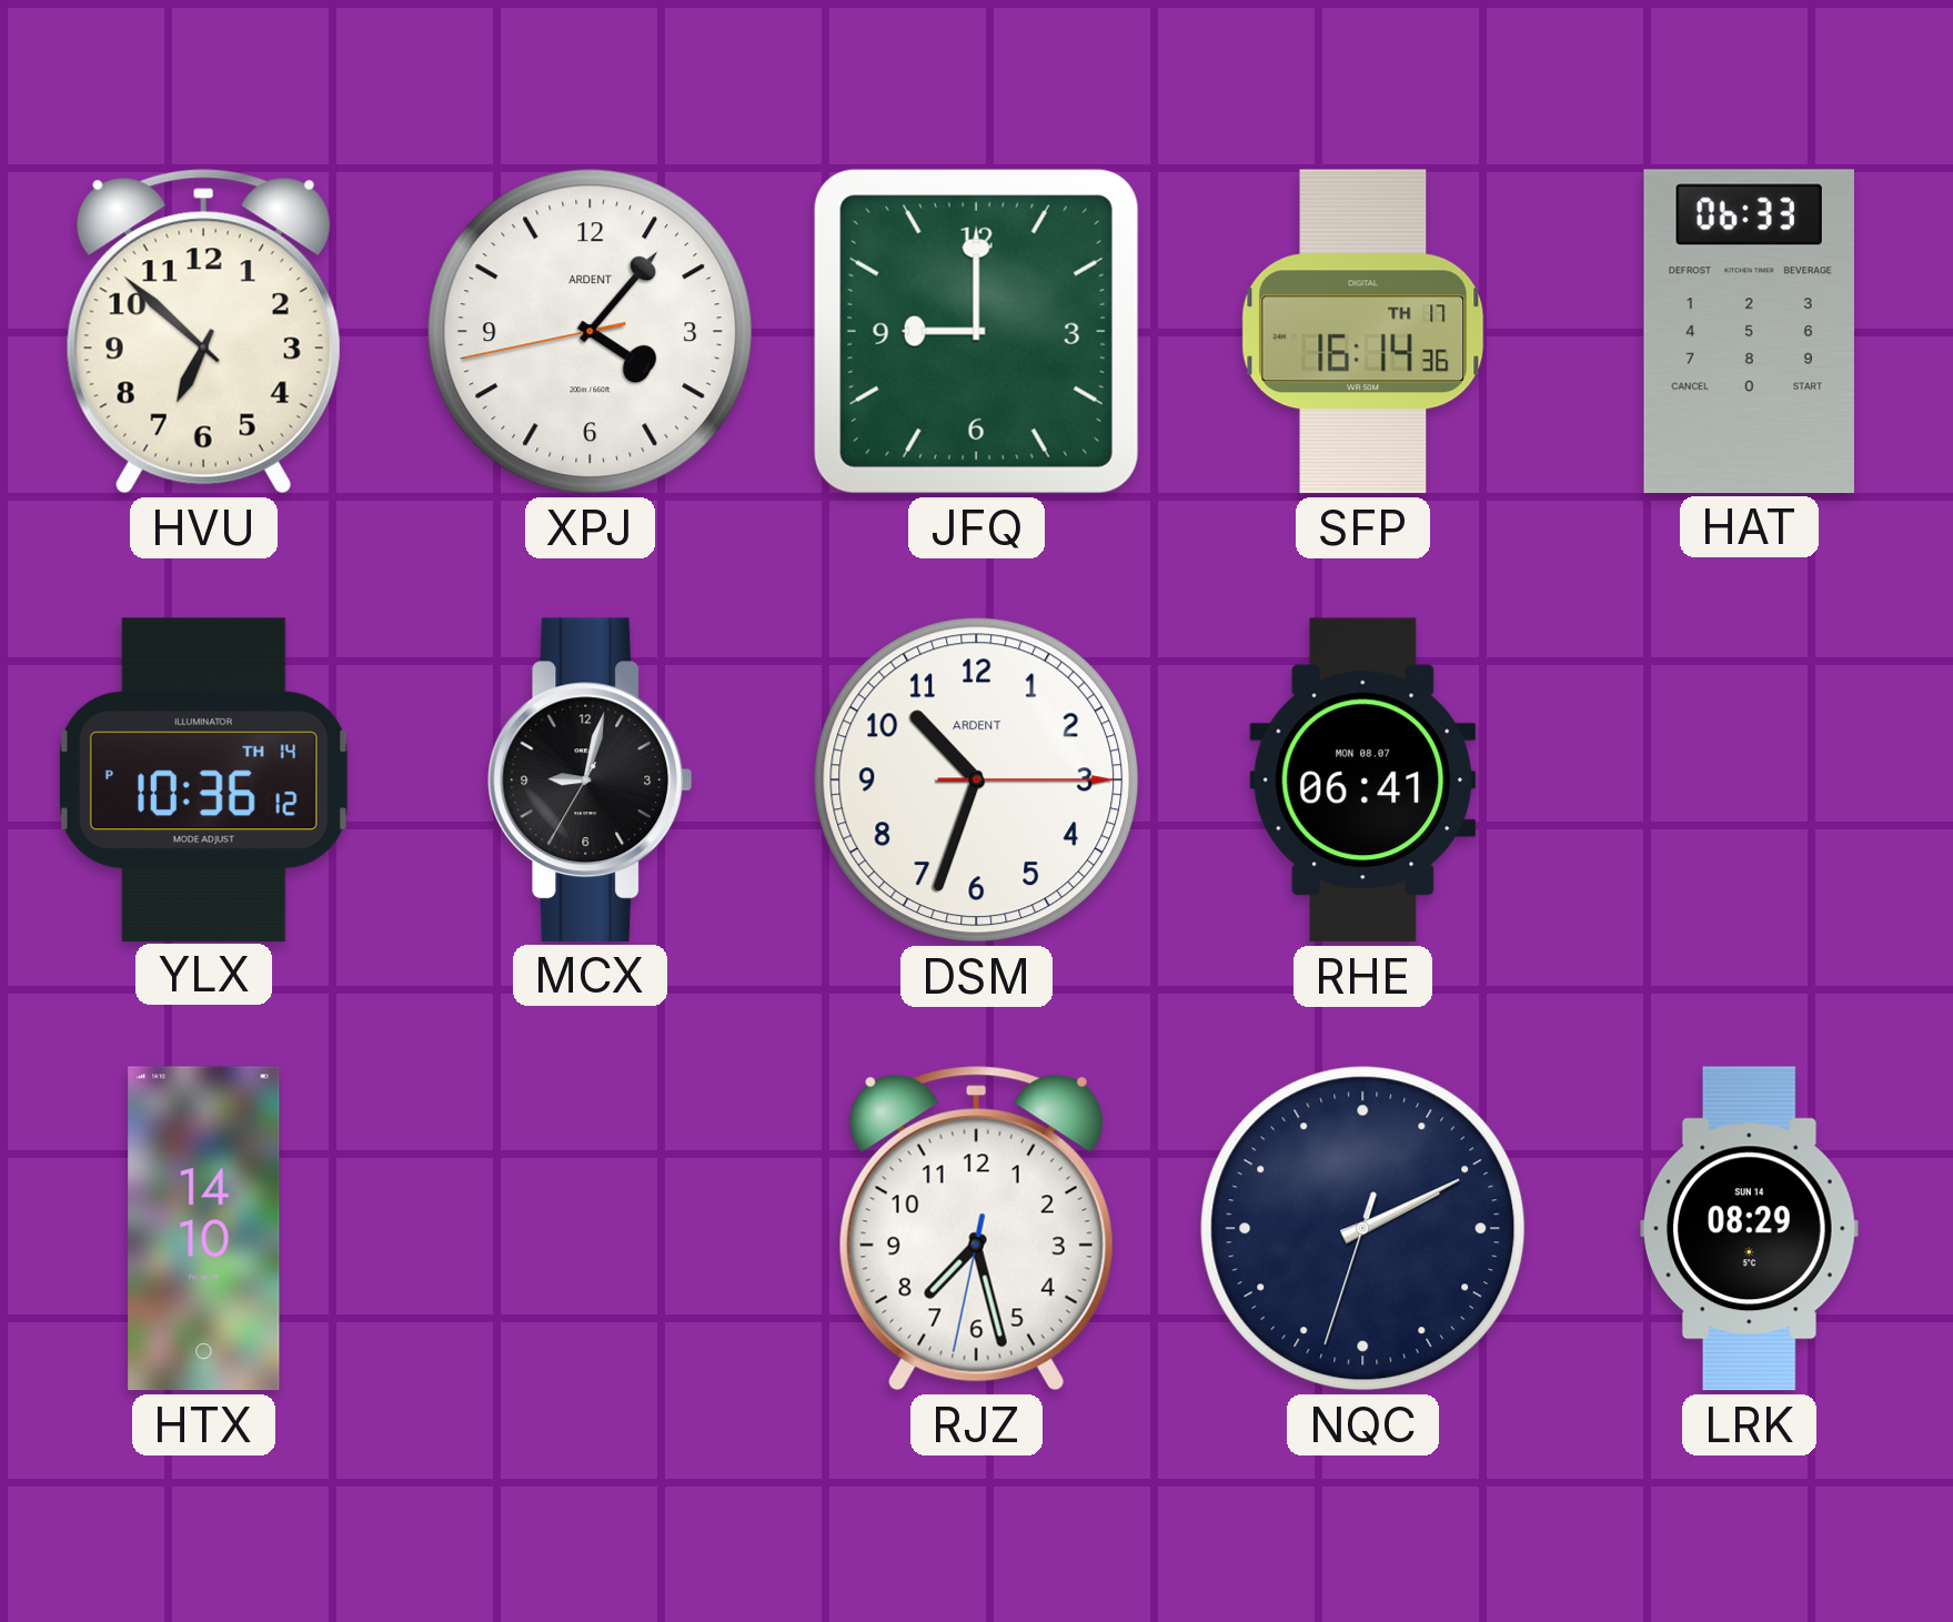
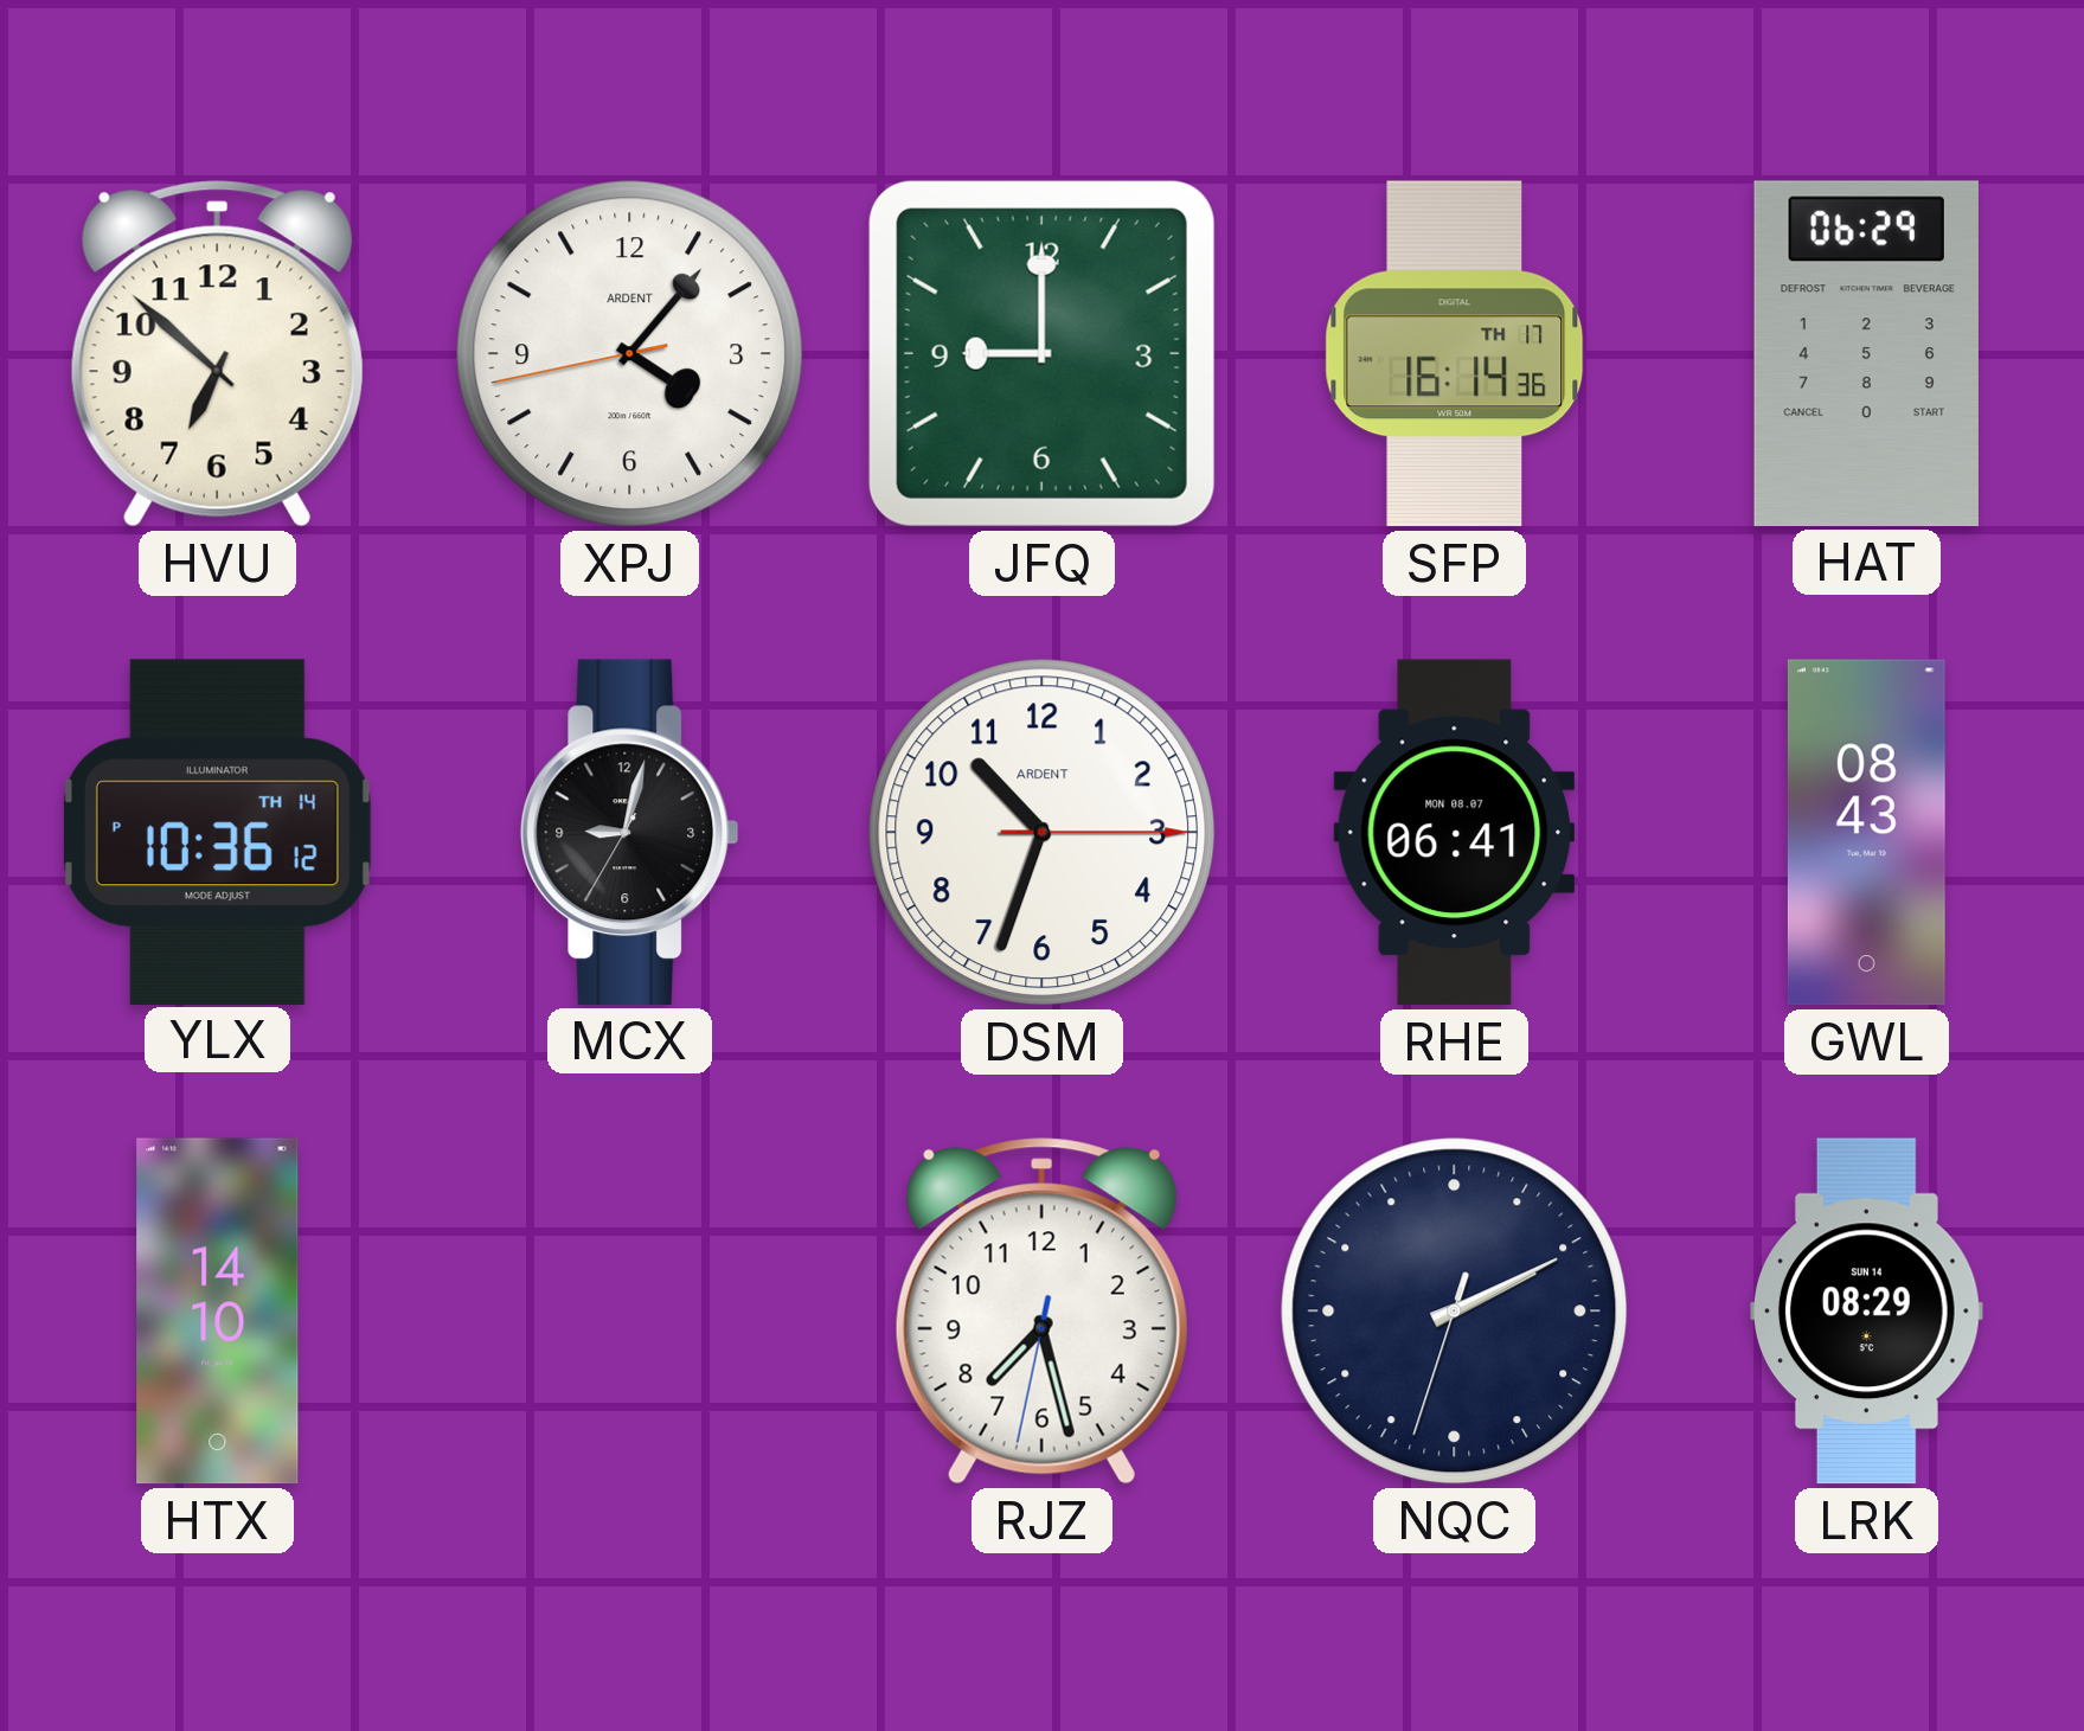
HAT: 06:33 -> 06:29
GWL: none -> 08:43
